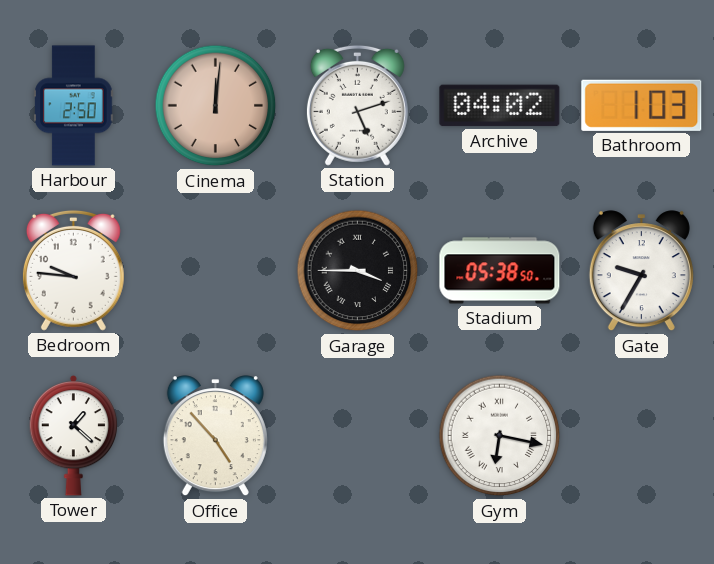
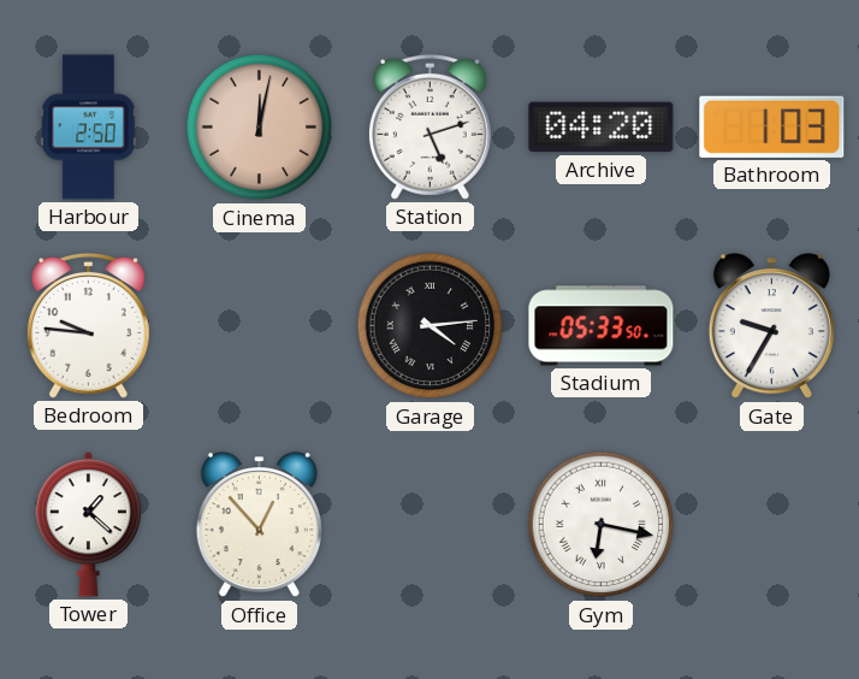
Cinema: 12:01 -> 12:02
Archive: 04:02 -> 04:20
Garage: 3:45 -> 4:14
Stadium: 05:38 -> 05:33
Office: 4:53 -> 12:53
